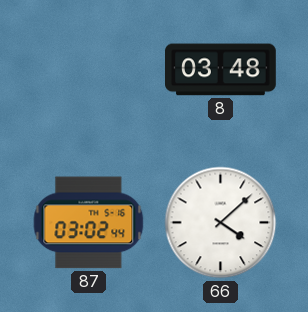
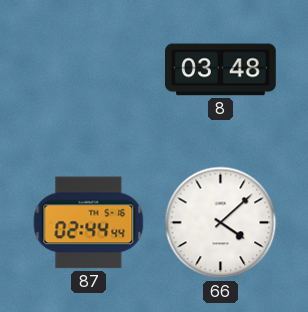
87: 03:02 -> 02:44
